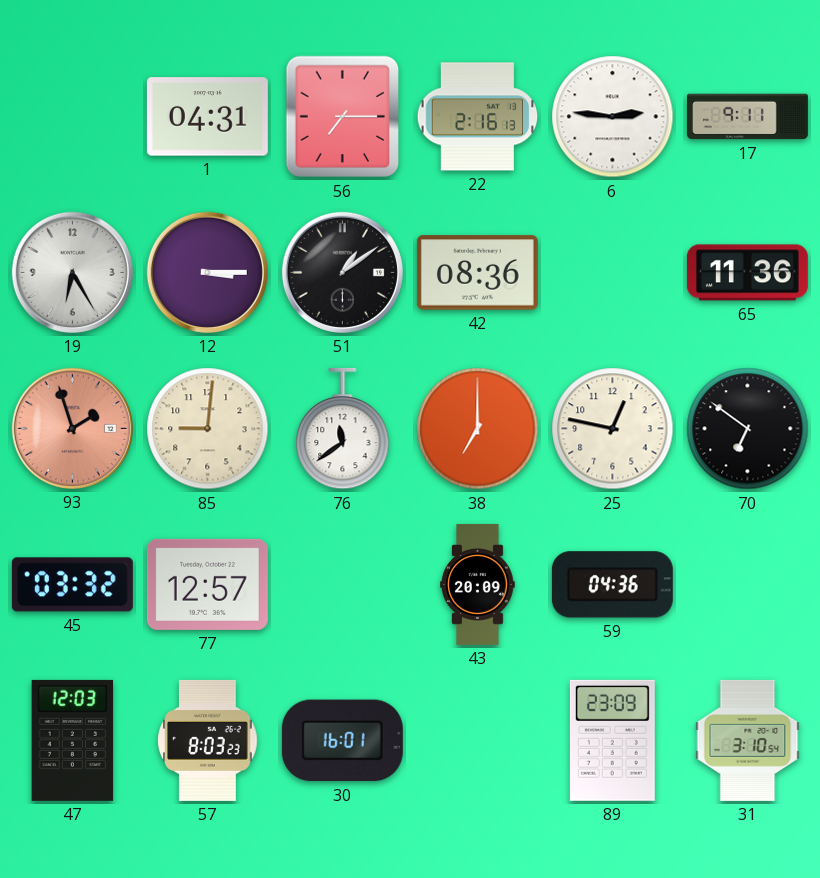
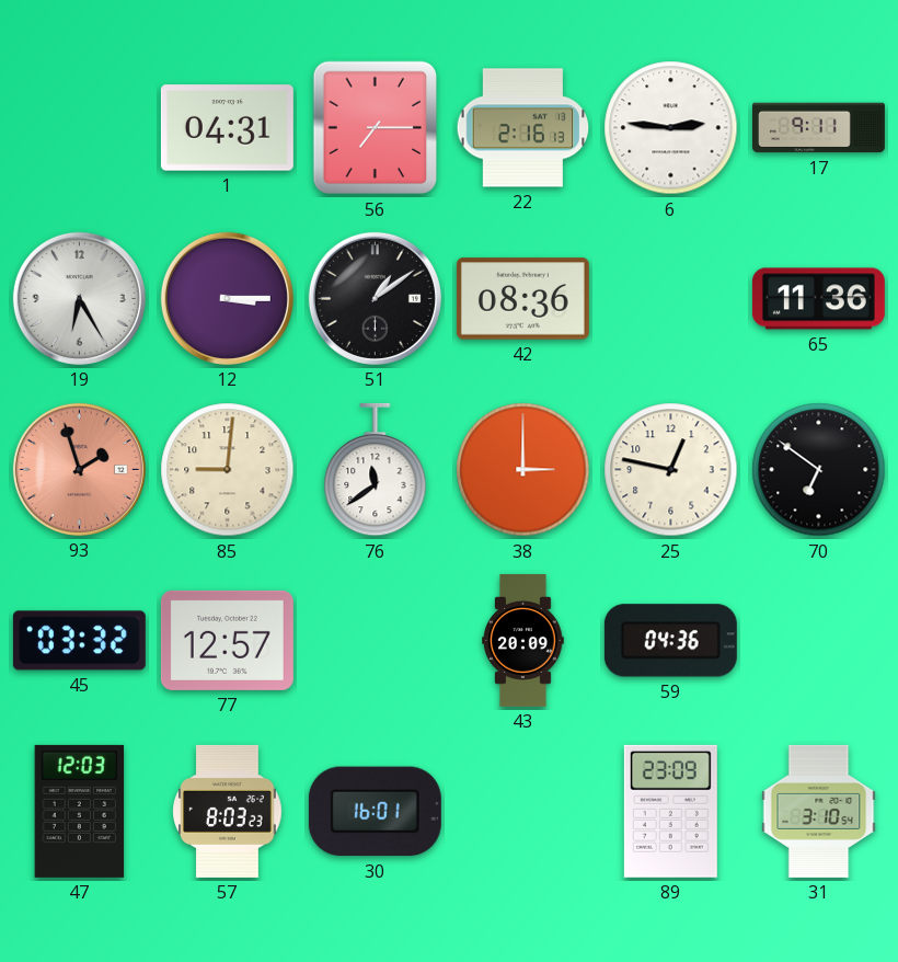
38: 7:00 -> 3:00
